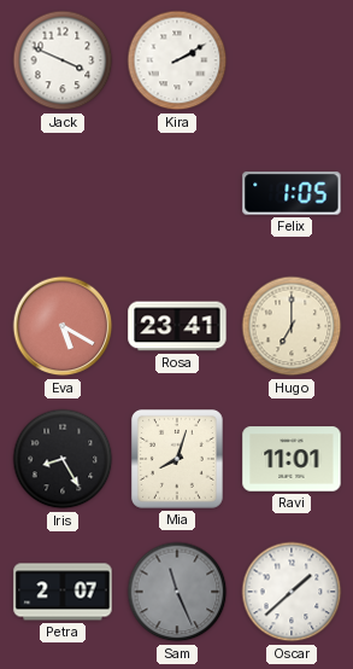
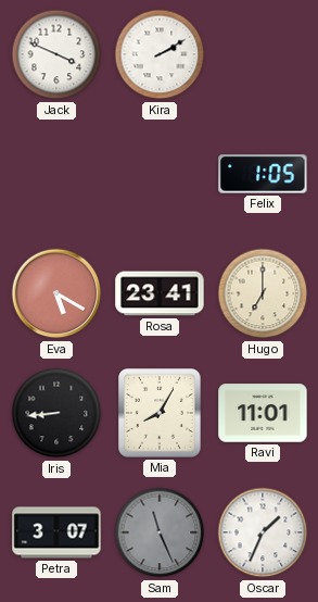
Iris: 8:25 -> 8:44
Mia: 8:03 -> 8:05
Petra: 2:07 -> 3:07
Oscar: 1:38 -> 1:34
